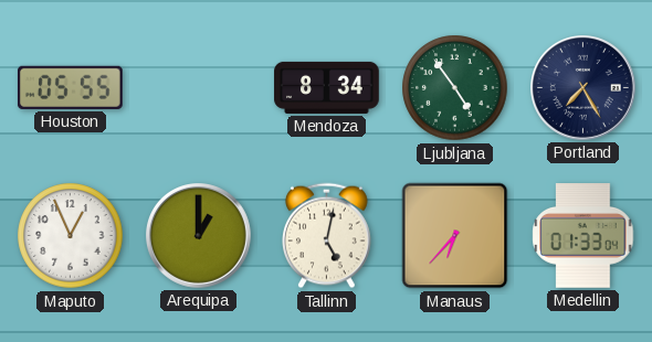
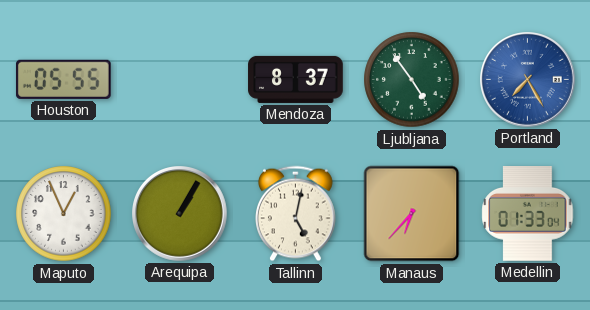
Mendoza: 8:34 -> 8:37
Portland dial: navy -> blue
Arequipa: 1:00 -> 1:05
